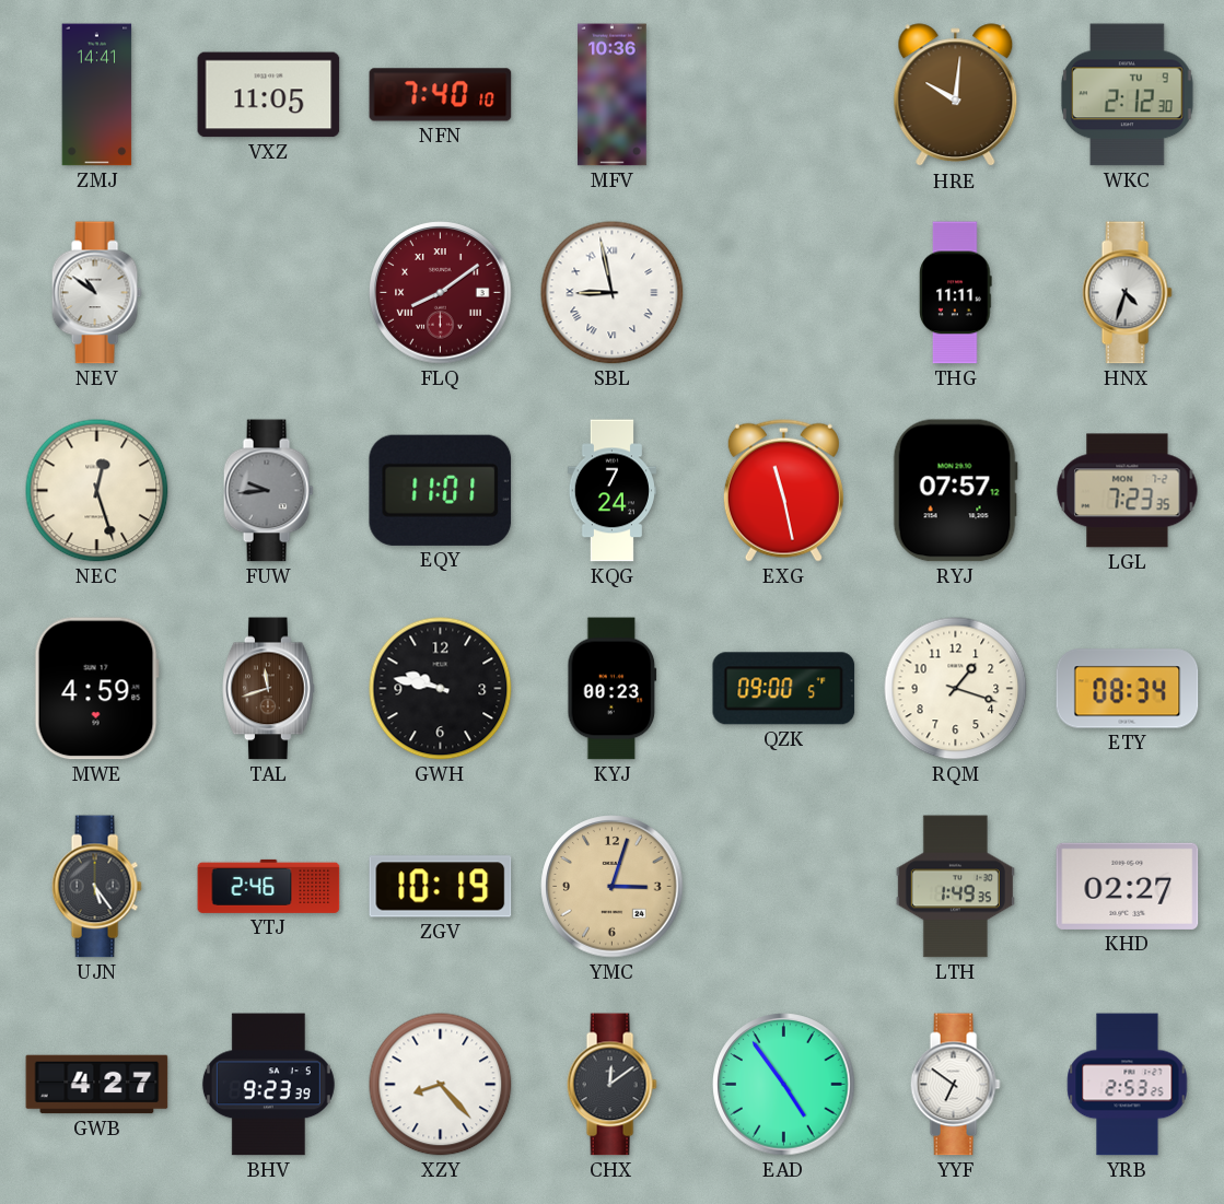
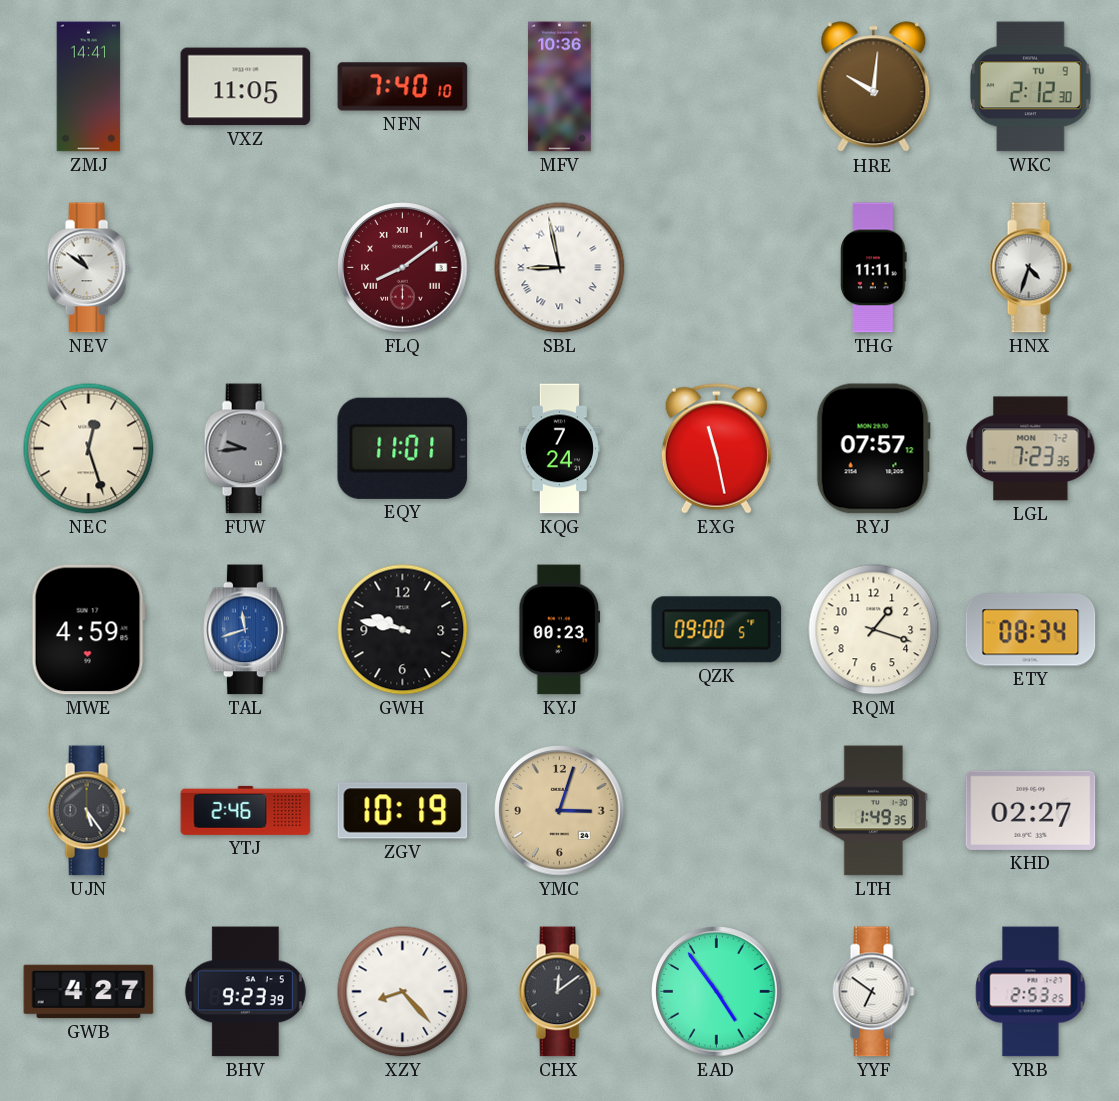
TAL dial: brown -> blue
